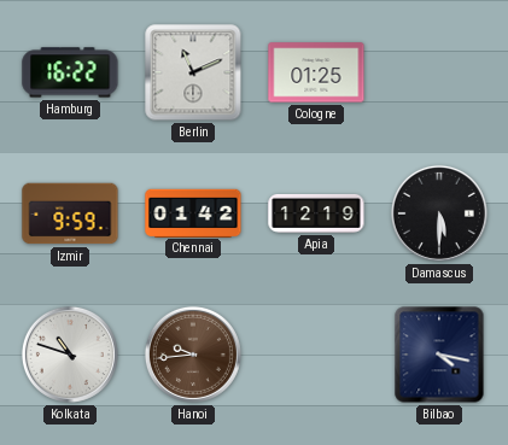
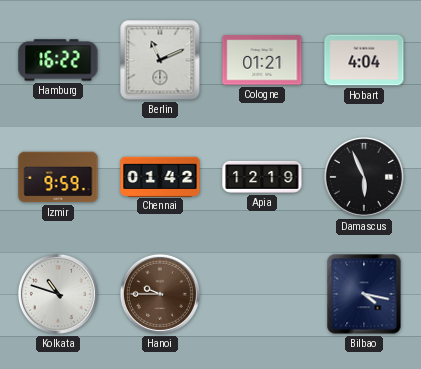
Cologne: 01:25 -> 01:21
Hobart: none -> 4:04
Damascus: 5:30 -> 5:56
Hanoi: 9:44 -> 9:45
